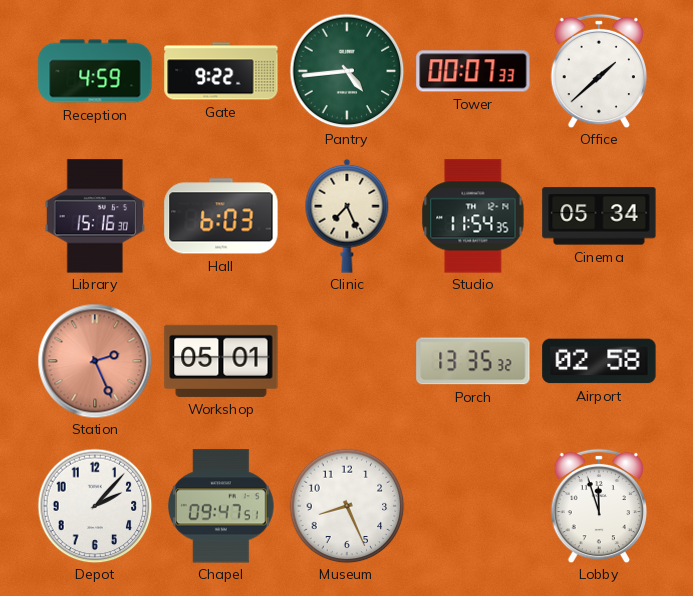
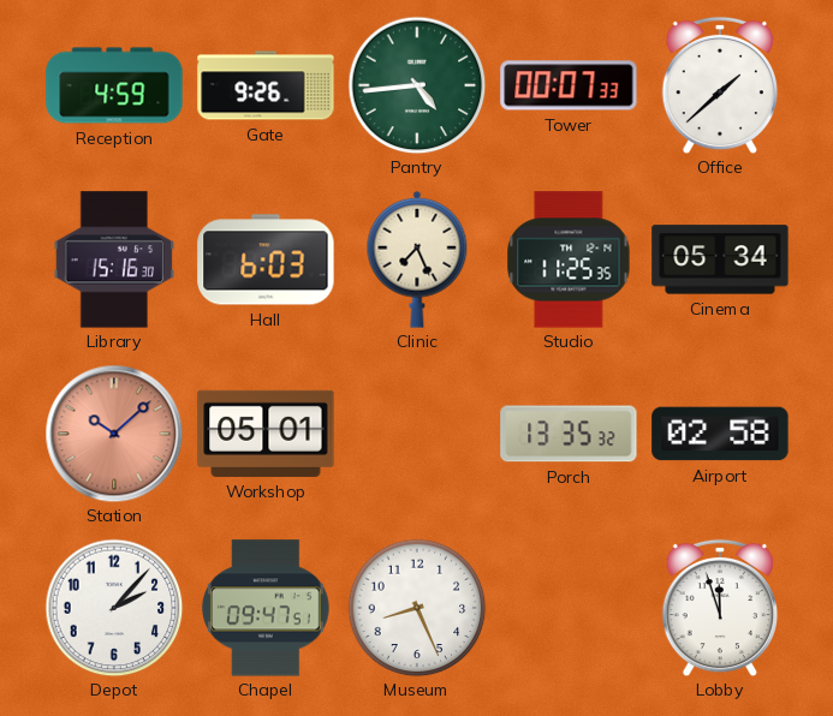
Gate: 9:22 -> 9:26
Studio: 11:54 -> 11:25
Station: 2:26 -> 10:08
